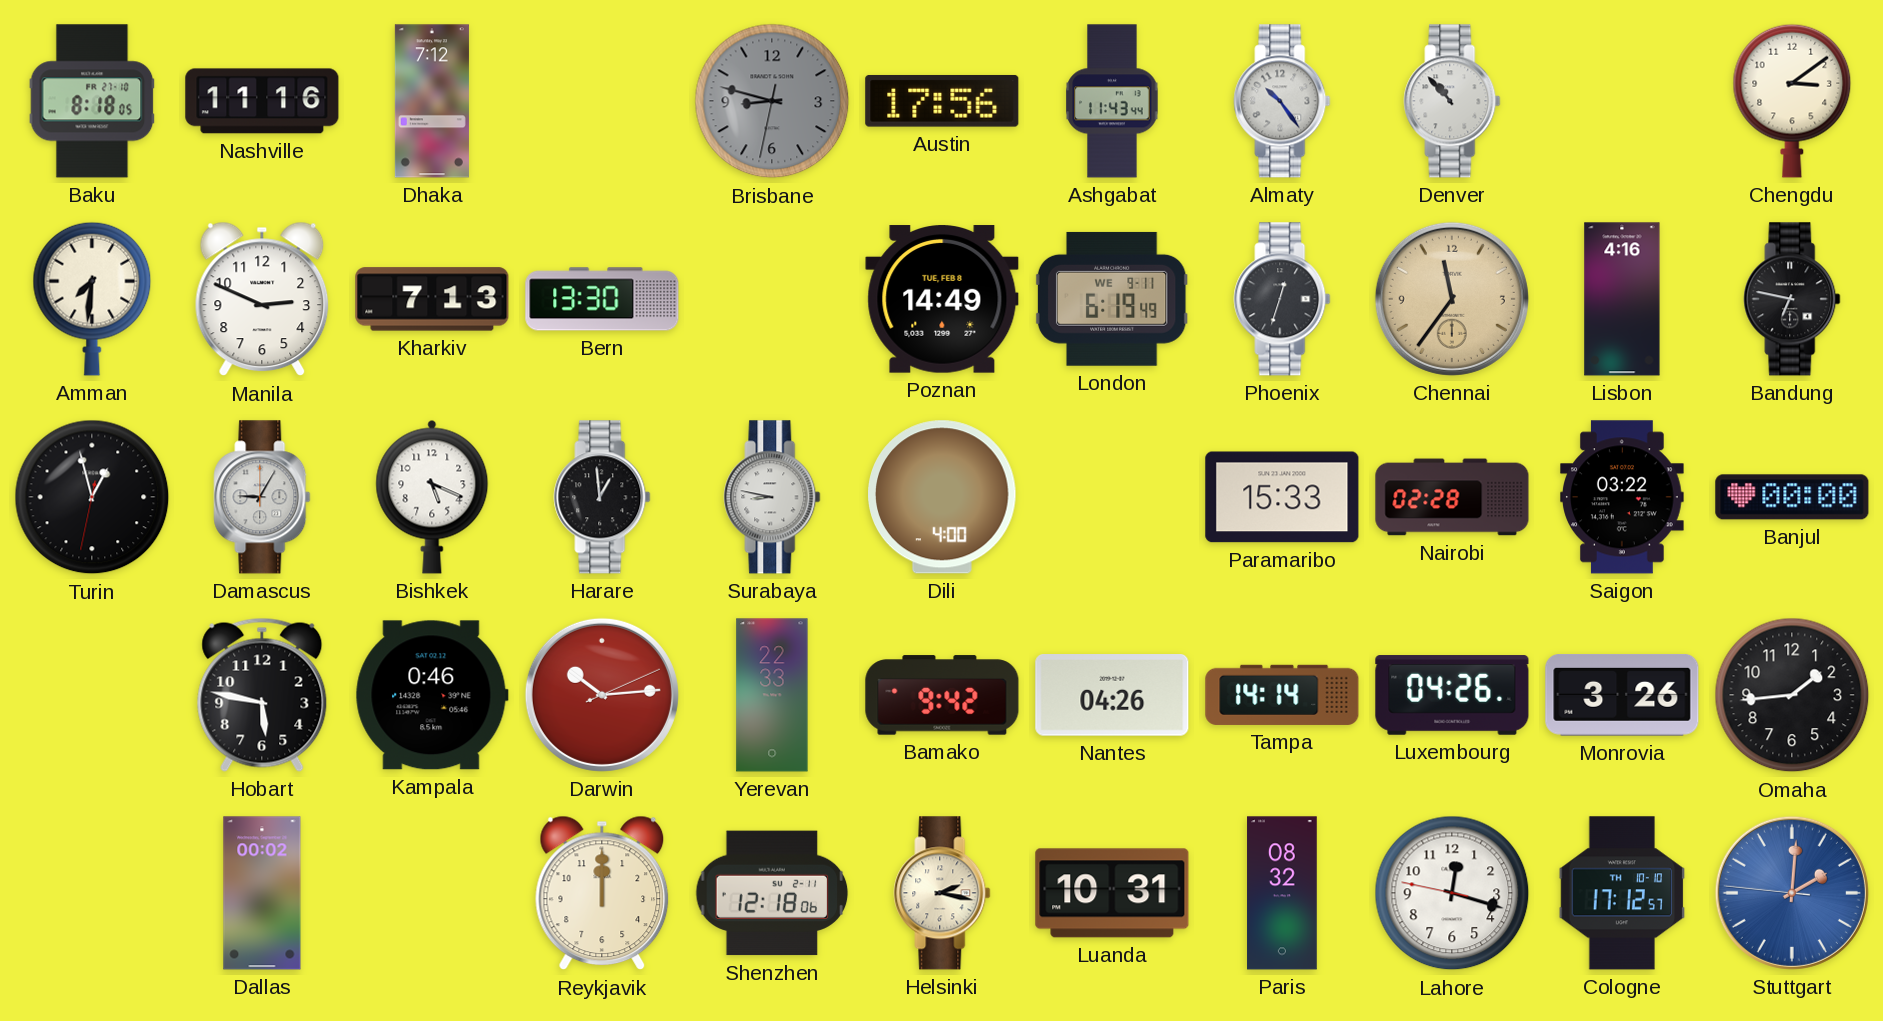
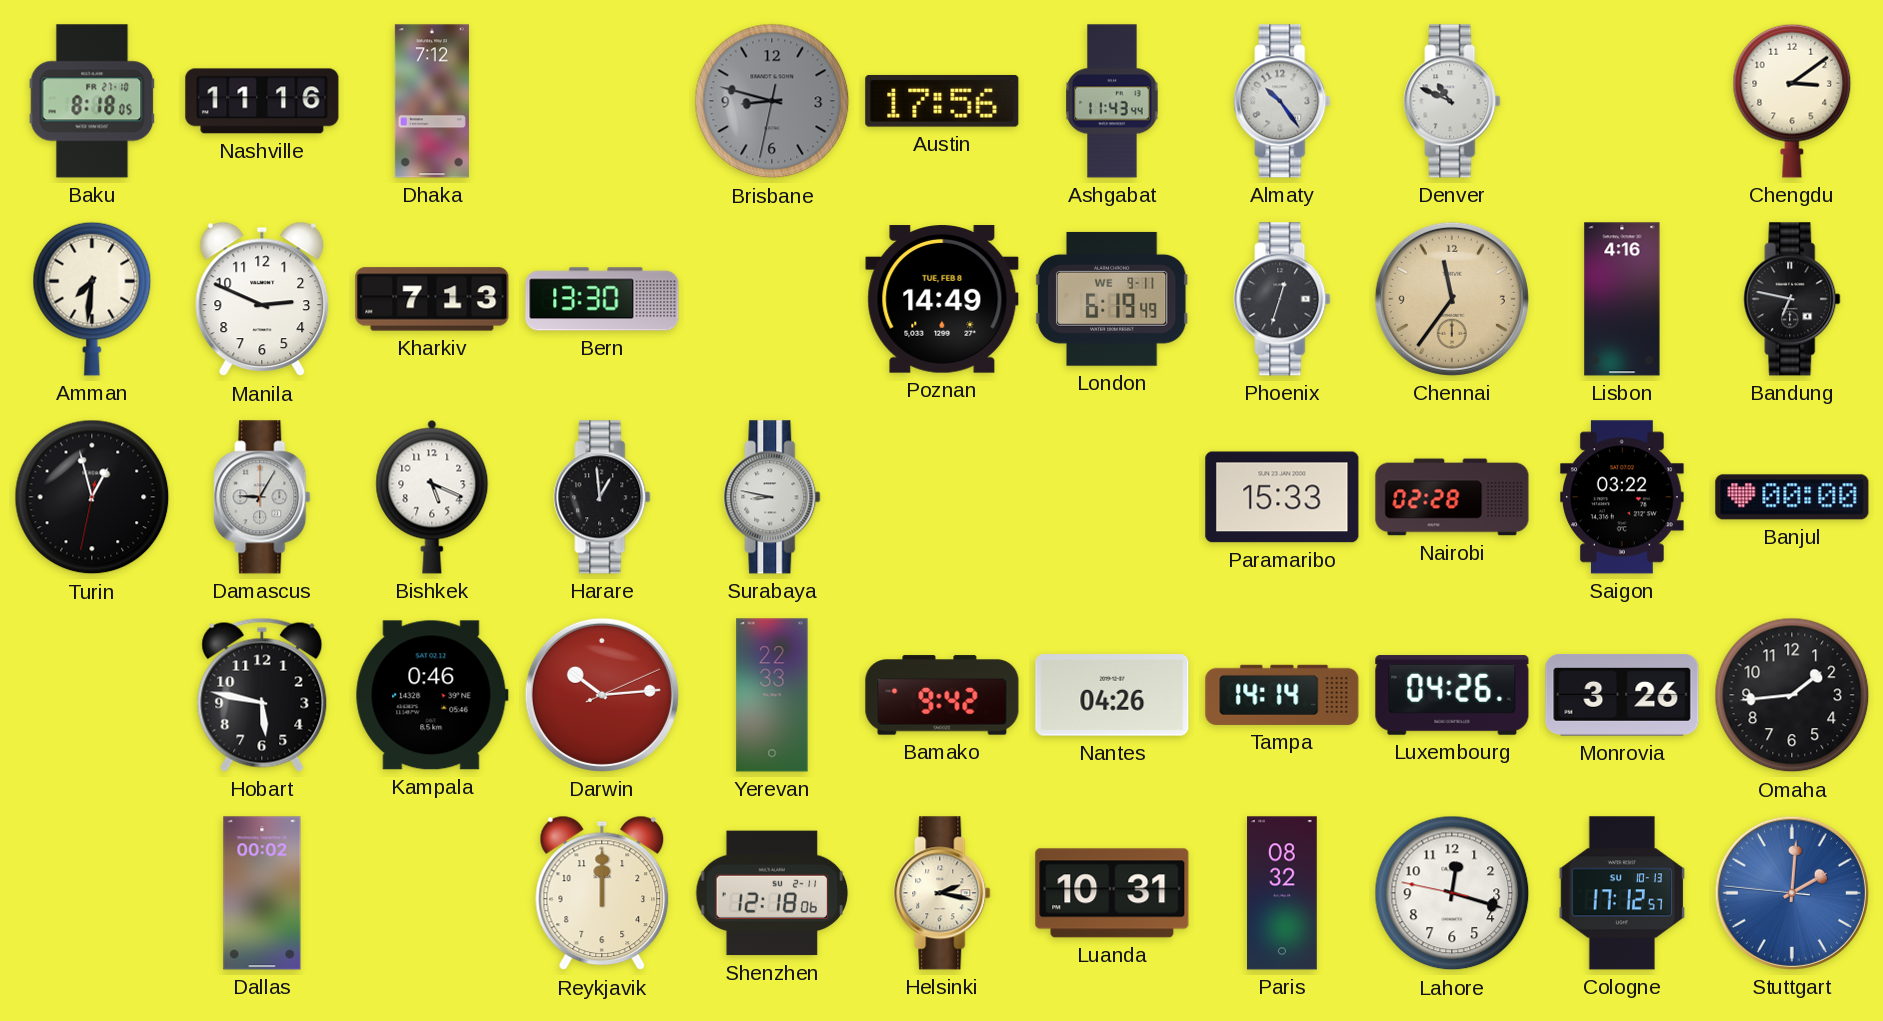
Denver: 10:53 -> 10:49
Dili: 4:00 -> none
Cologne date: TH 10-10 -> SU 10-13
